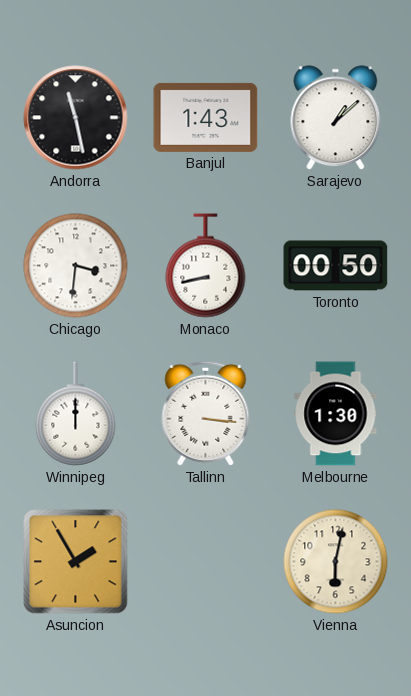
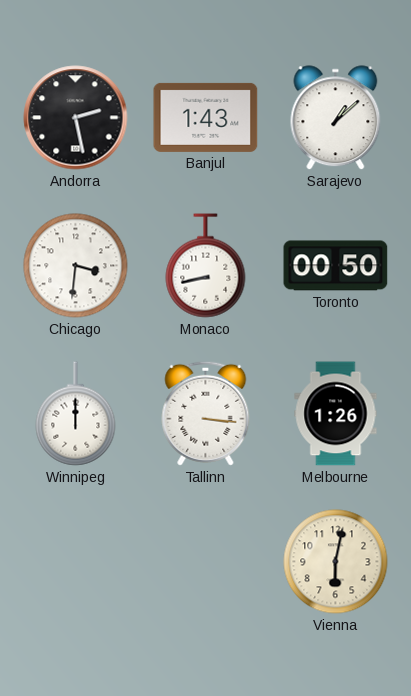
Andorra: 11:28 -> 2:28
Melbourne: 1:30 -> 1:26
Asuncion: 1:55 -> none
